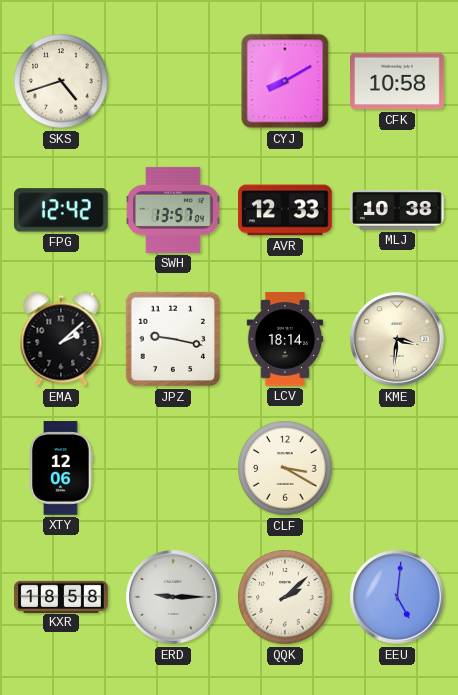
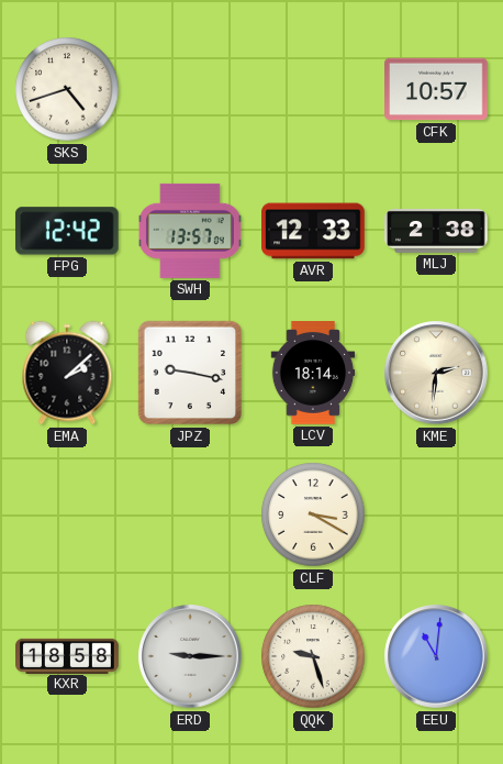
CYJ: 8:10 -> none
CFK: 10:58 -> 10:57
MLJ: 10:38 -> 2:38
KME: 3:31 -> 2:31
XTY: 12:06 -> none
QQK: 2:08 -> 9:27
EEU: 5:01 -> 11:01
